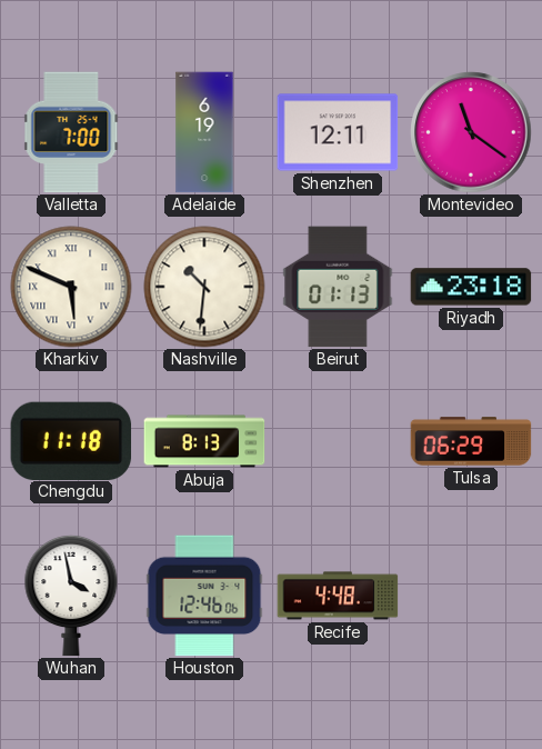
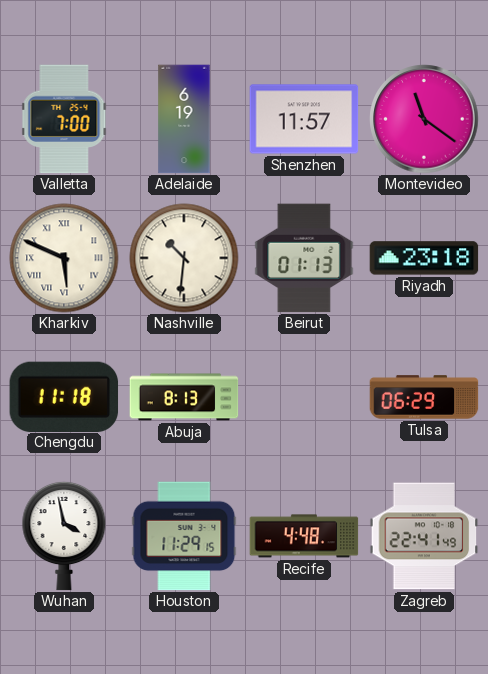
Shenzhen: 12:11 -> 11:57
Houston: 12:46 -> 11:29
Zagreb: none -> 22:41
